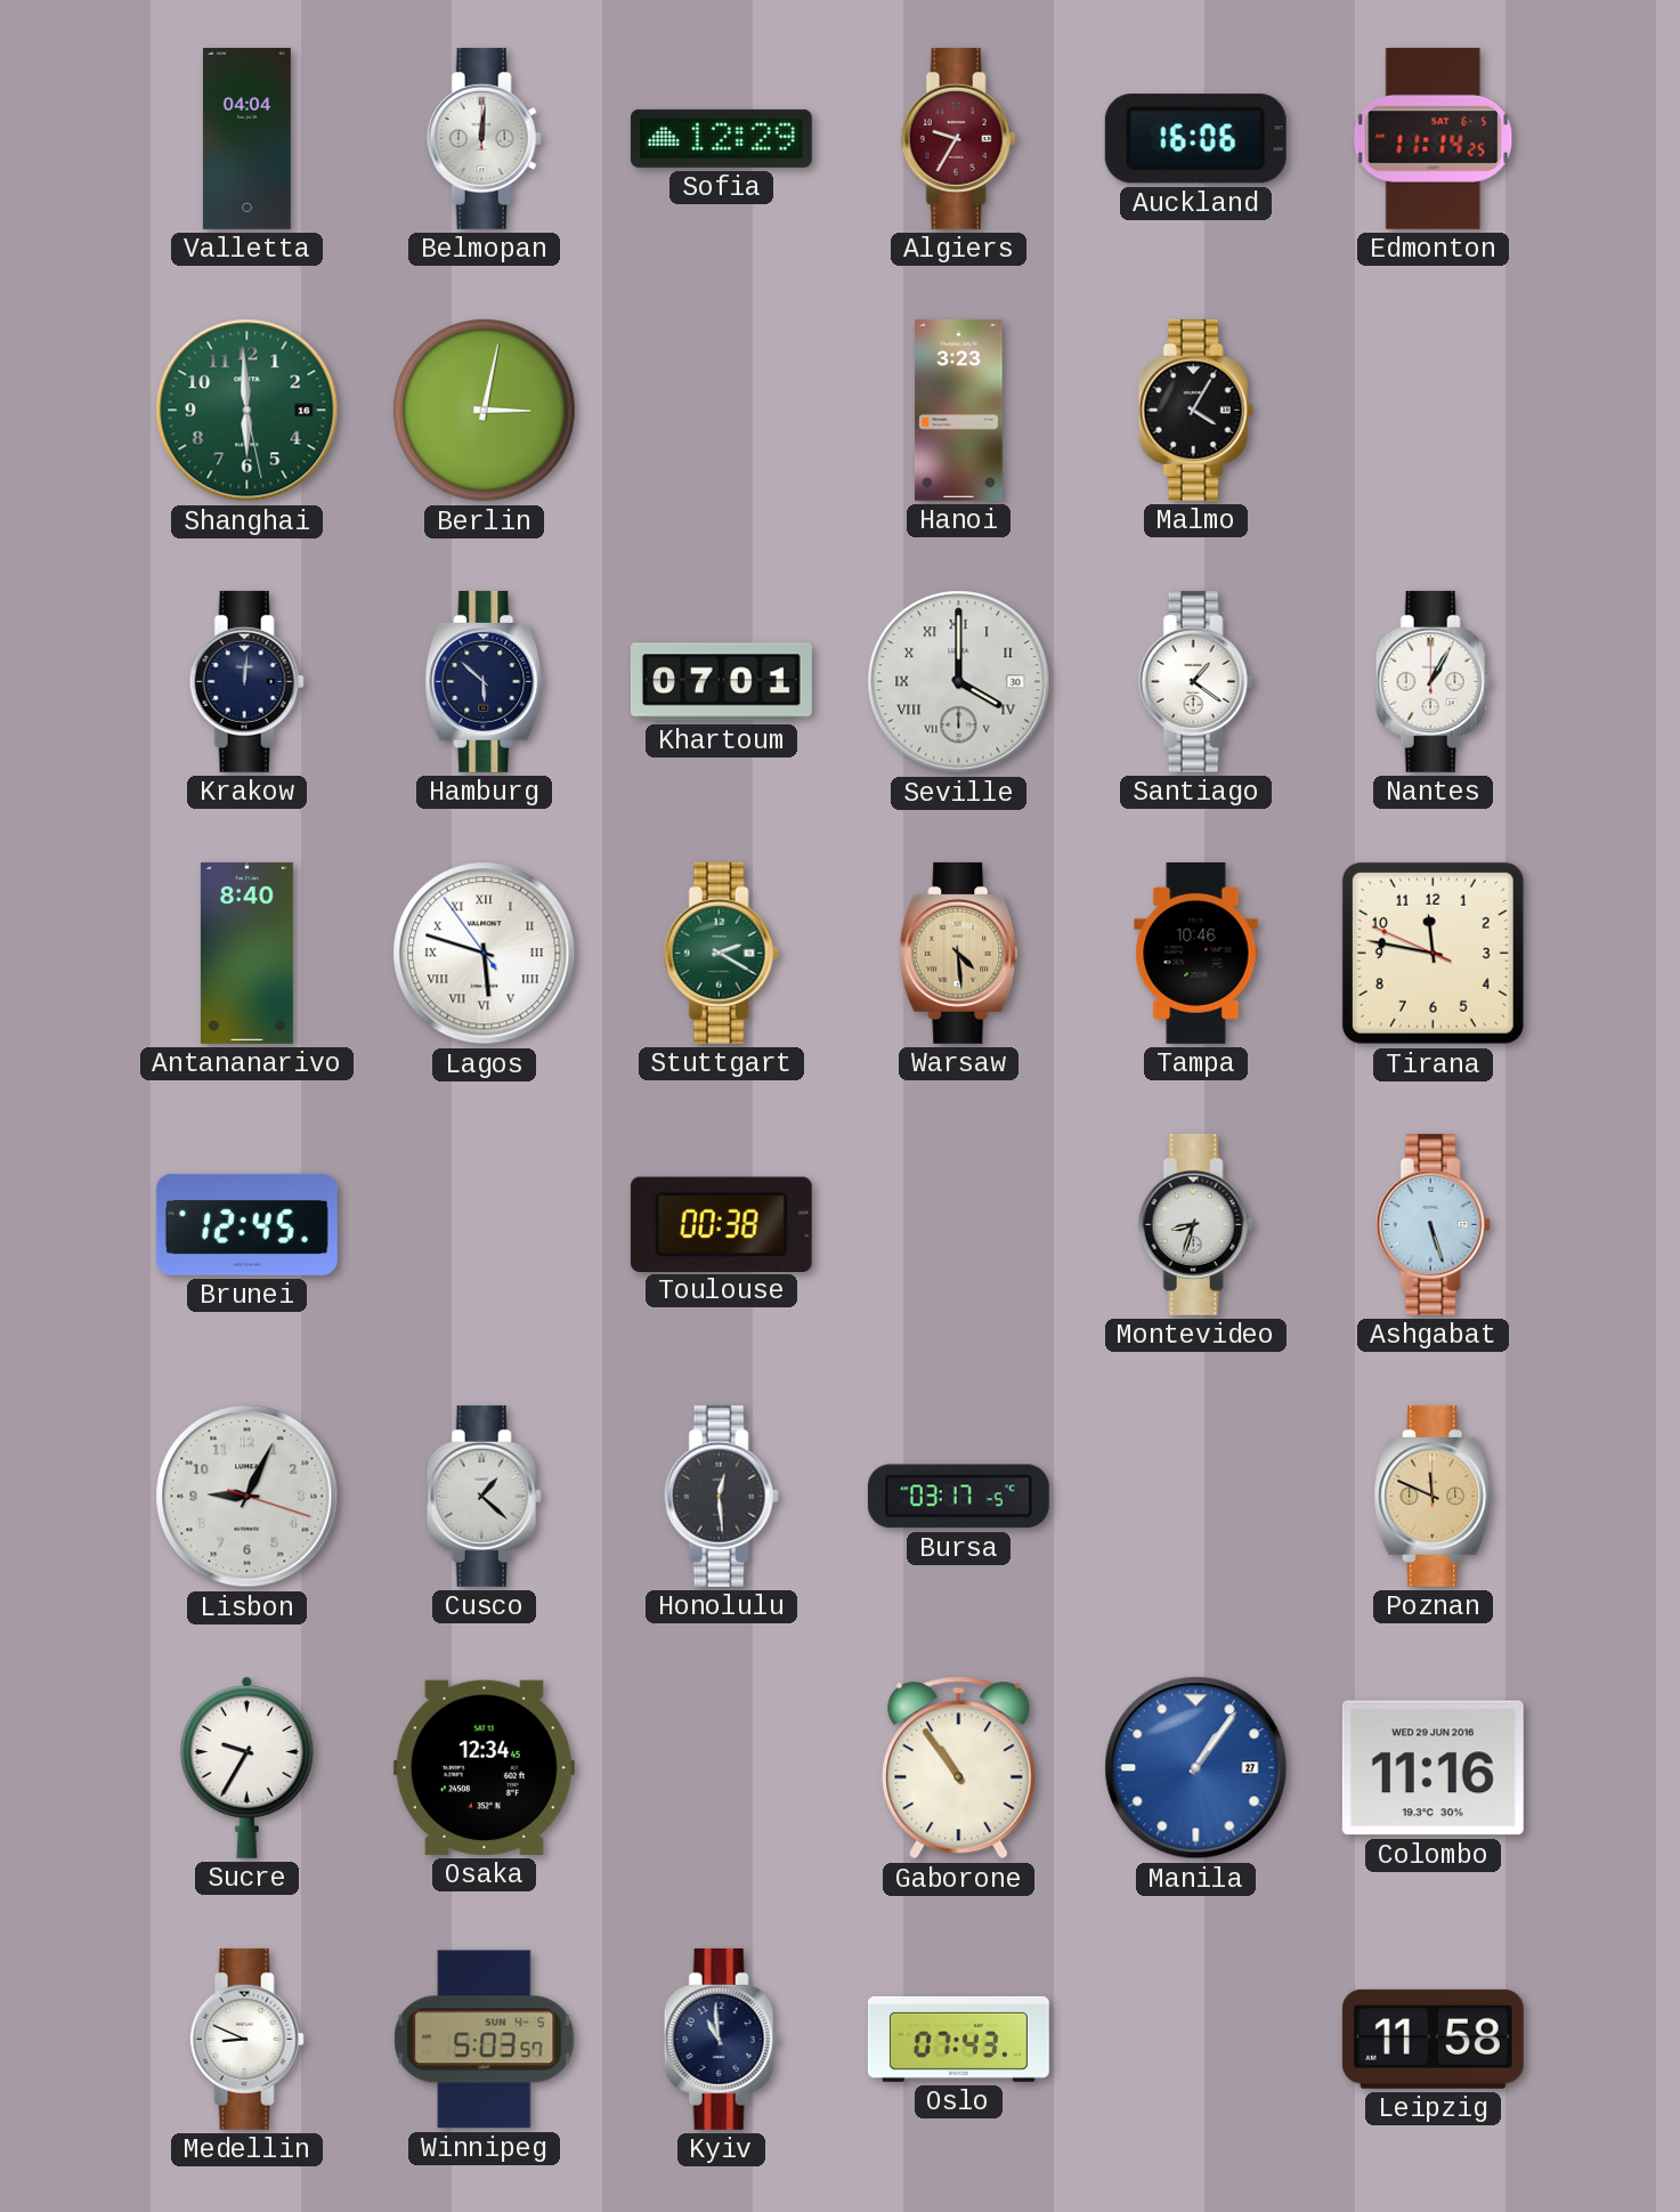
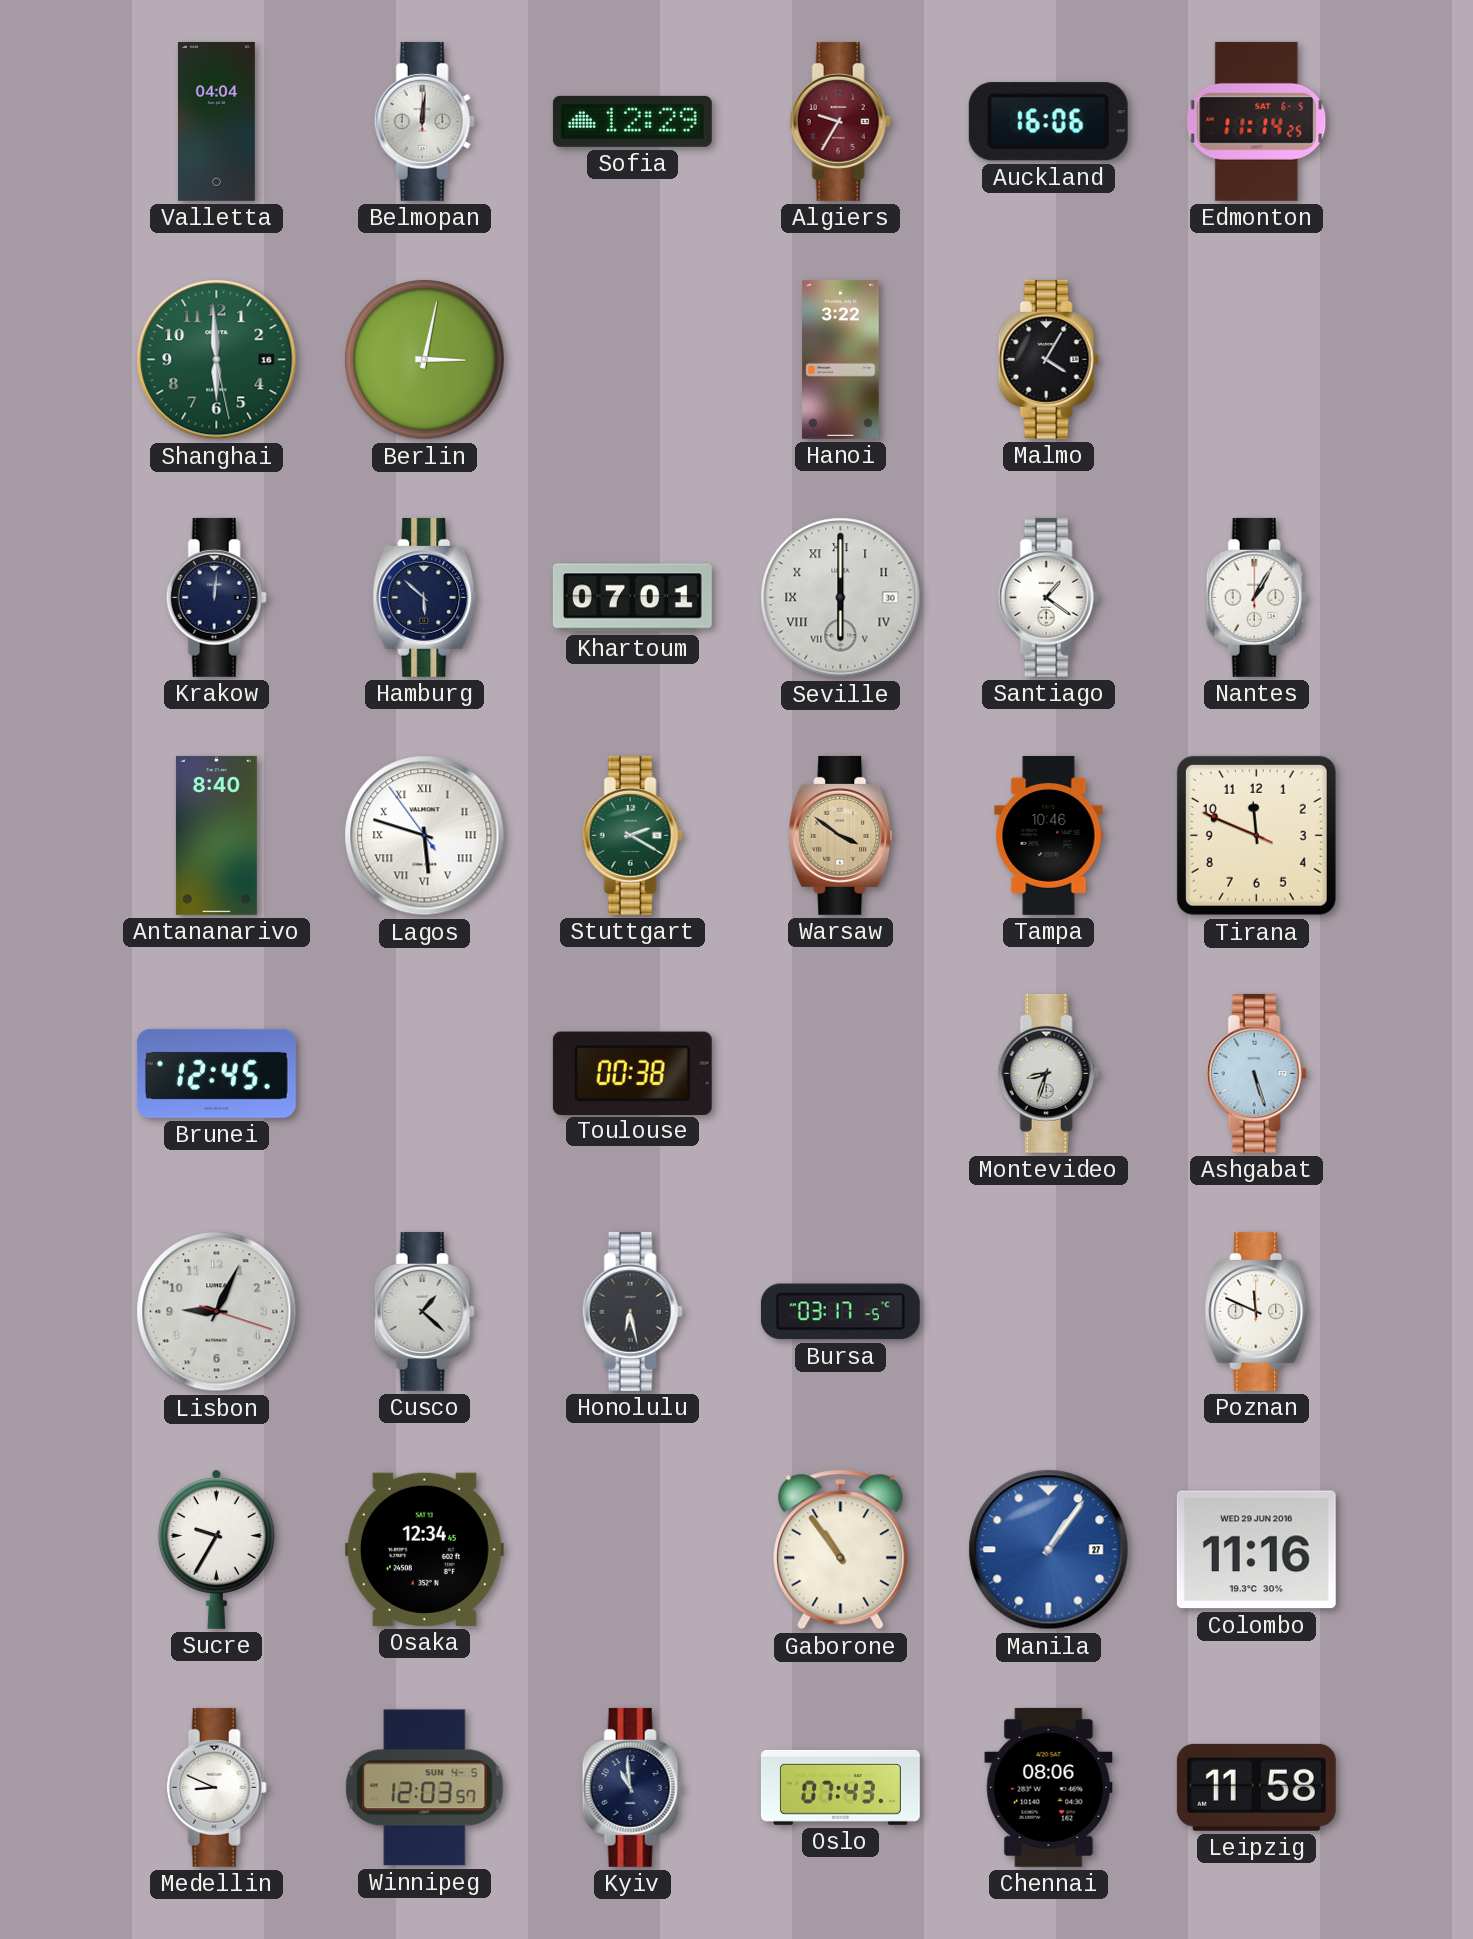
Hanoi: 3:23 -> 3:22
Seville: 4:00 -> 6:00
Warsaw: 4:29 -> 3:51
Tirana: 11:46 -> 11:48
Honolulu: 12:29 -> 6:28
Poznan dial: champagne -> white
Winnipeg: 5:03 -> 12:03
Chennai: none -> 08:06
